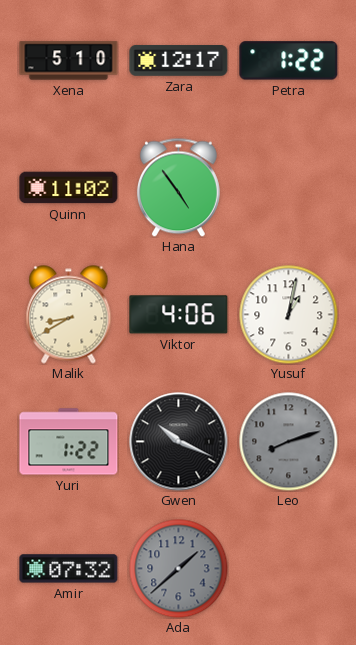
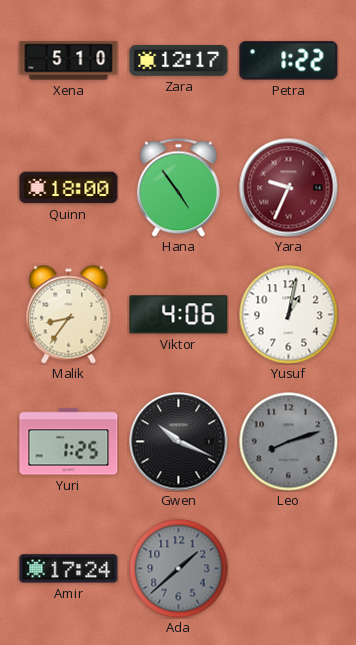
Quinn: 11:02 -> 18:00
Yara: none -> 9:34
Malik: 8:40 -> 8:36
Yuri: 1:22 -> 1:25
Amir: 07:32 -> 17:24
